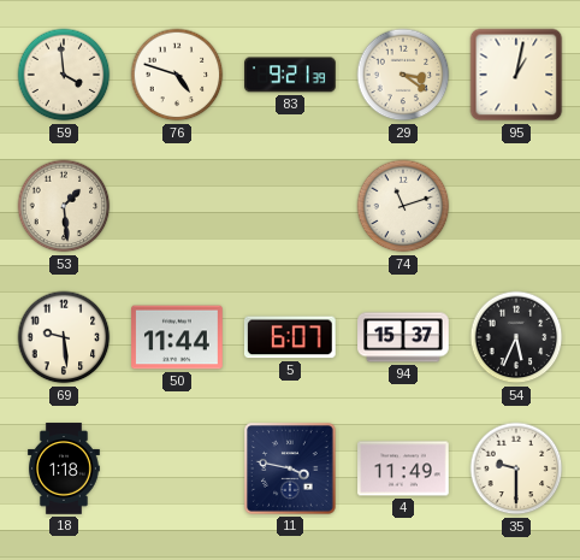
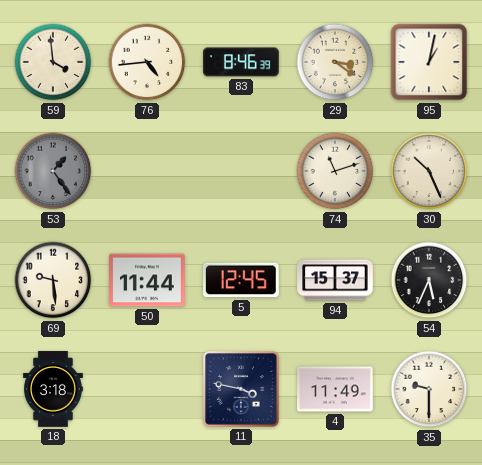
76: 4:48 -> 4:44
83: 9:21 -> 8:46
53: 1:29 -> 1:24
53 dial: cream -> grey
30: none -> 10:26
5: 6:07 -> 12:45
18: 1:18 -> 3:18
